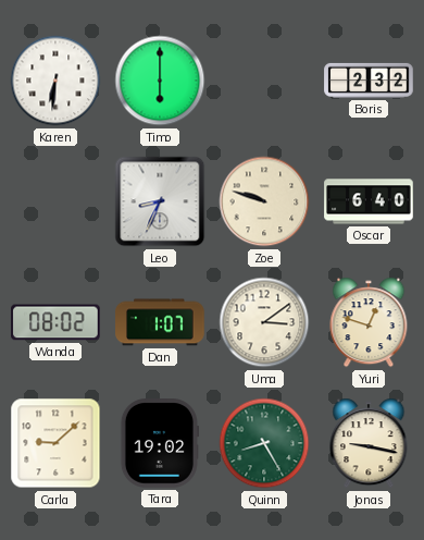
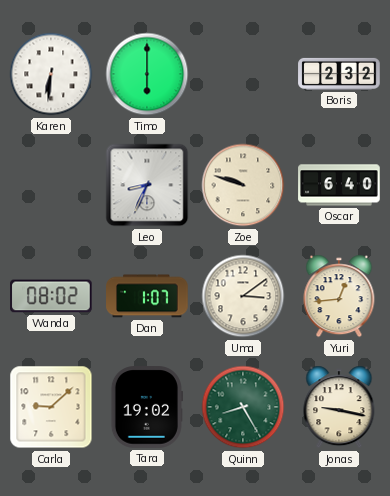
Yuri: 12:48 -> 12:44
